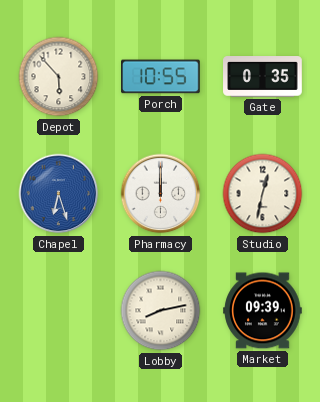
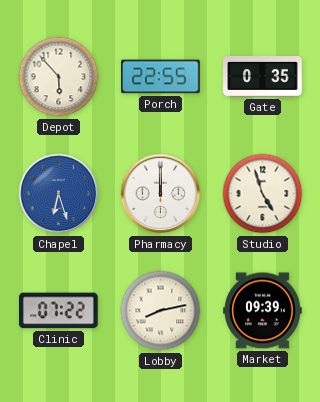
Porch: 10:55 -> 22:55
Studio: 12:32 -> 4:57
Clinic: none -> 07:22
